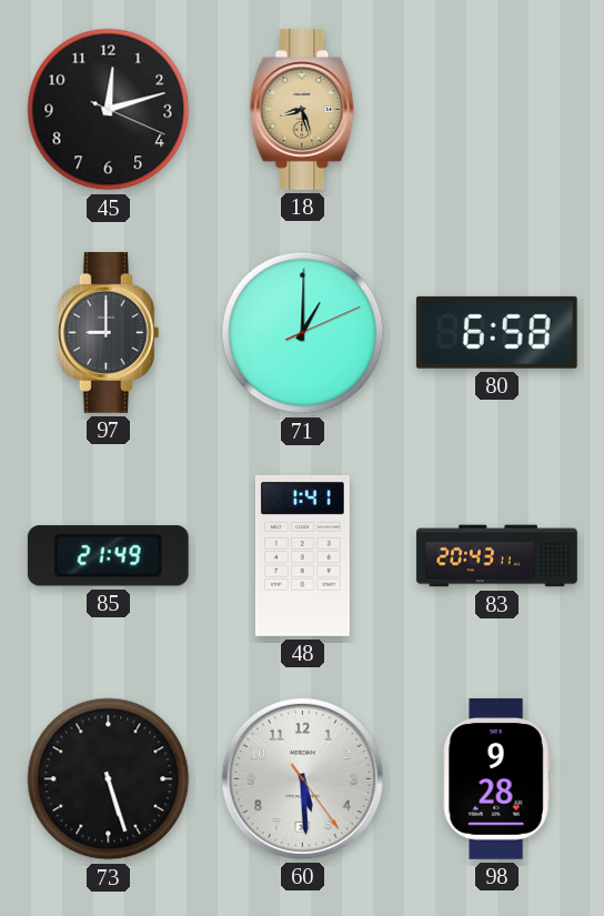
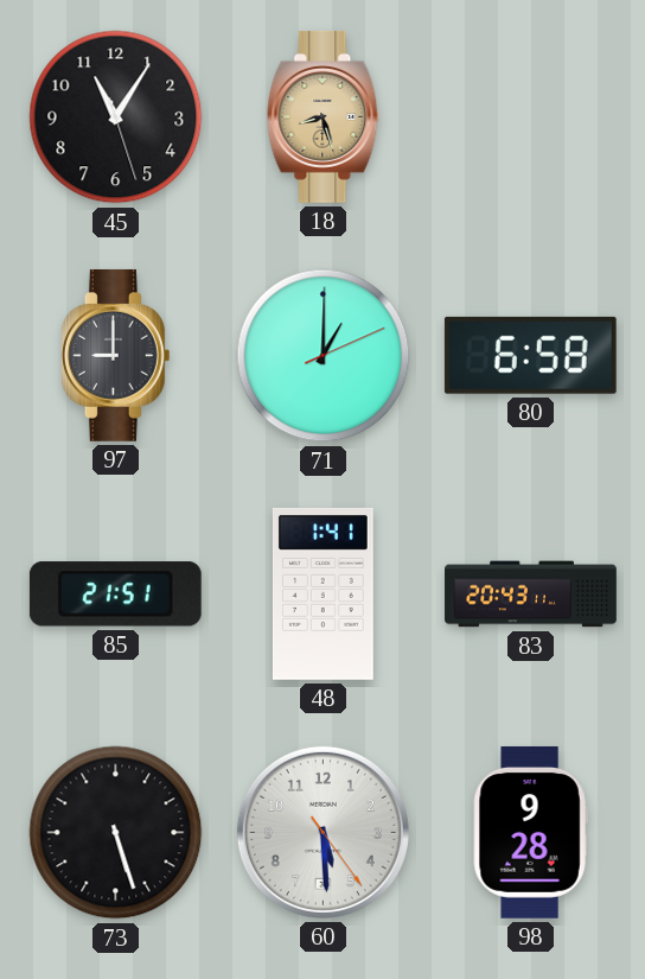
45: 12:12 -> 11:05
85: 21:49 -> 21:51
